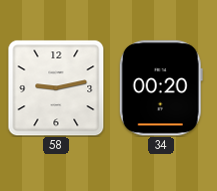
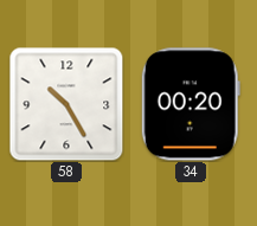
58: 9:13 -> 10:25
